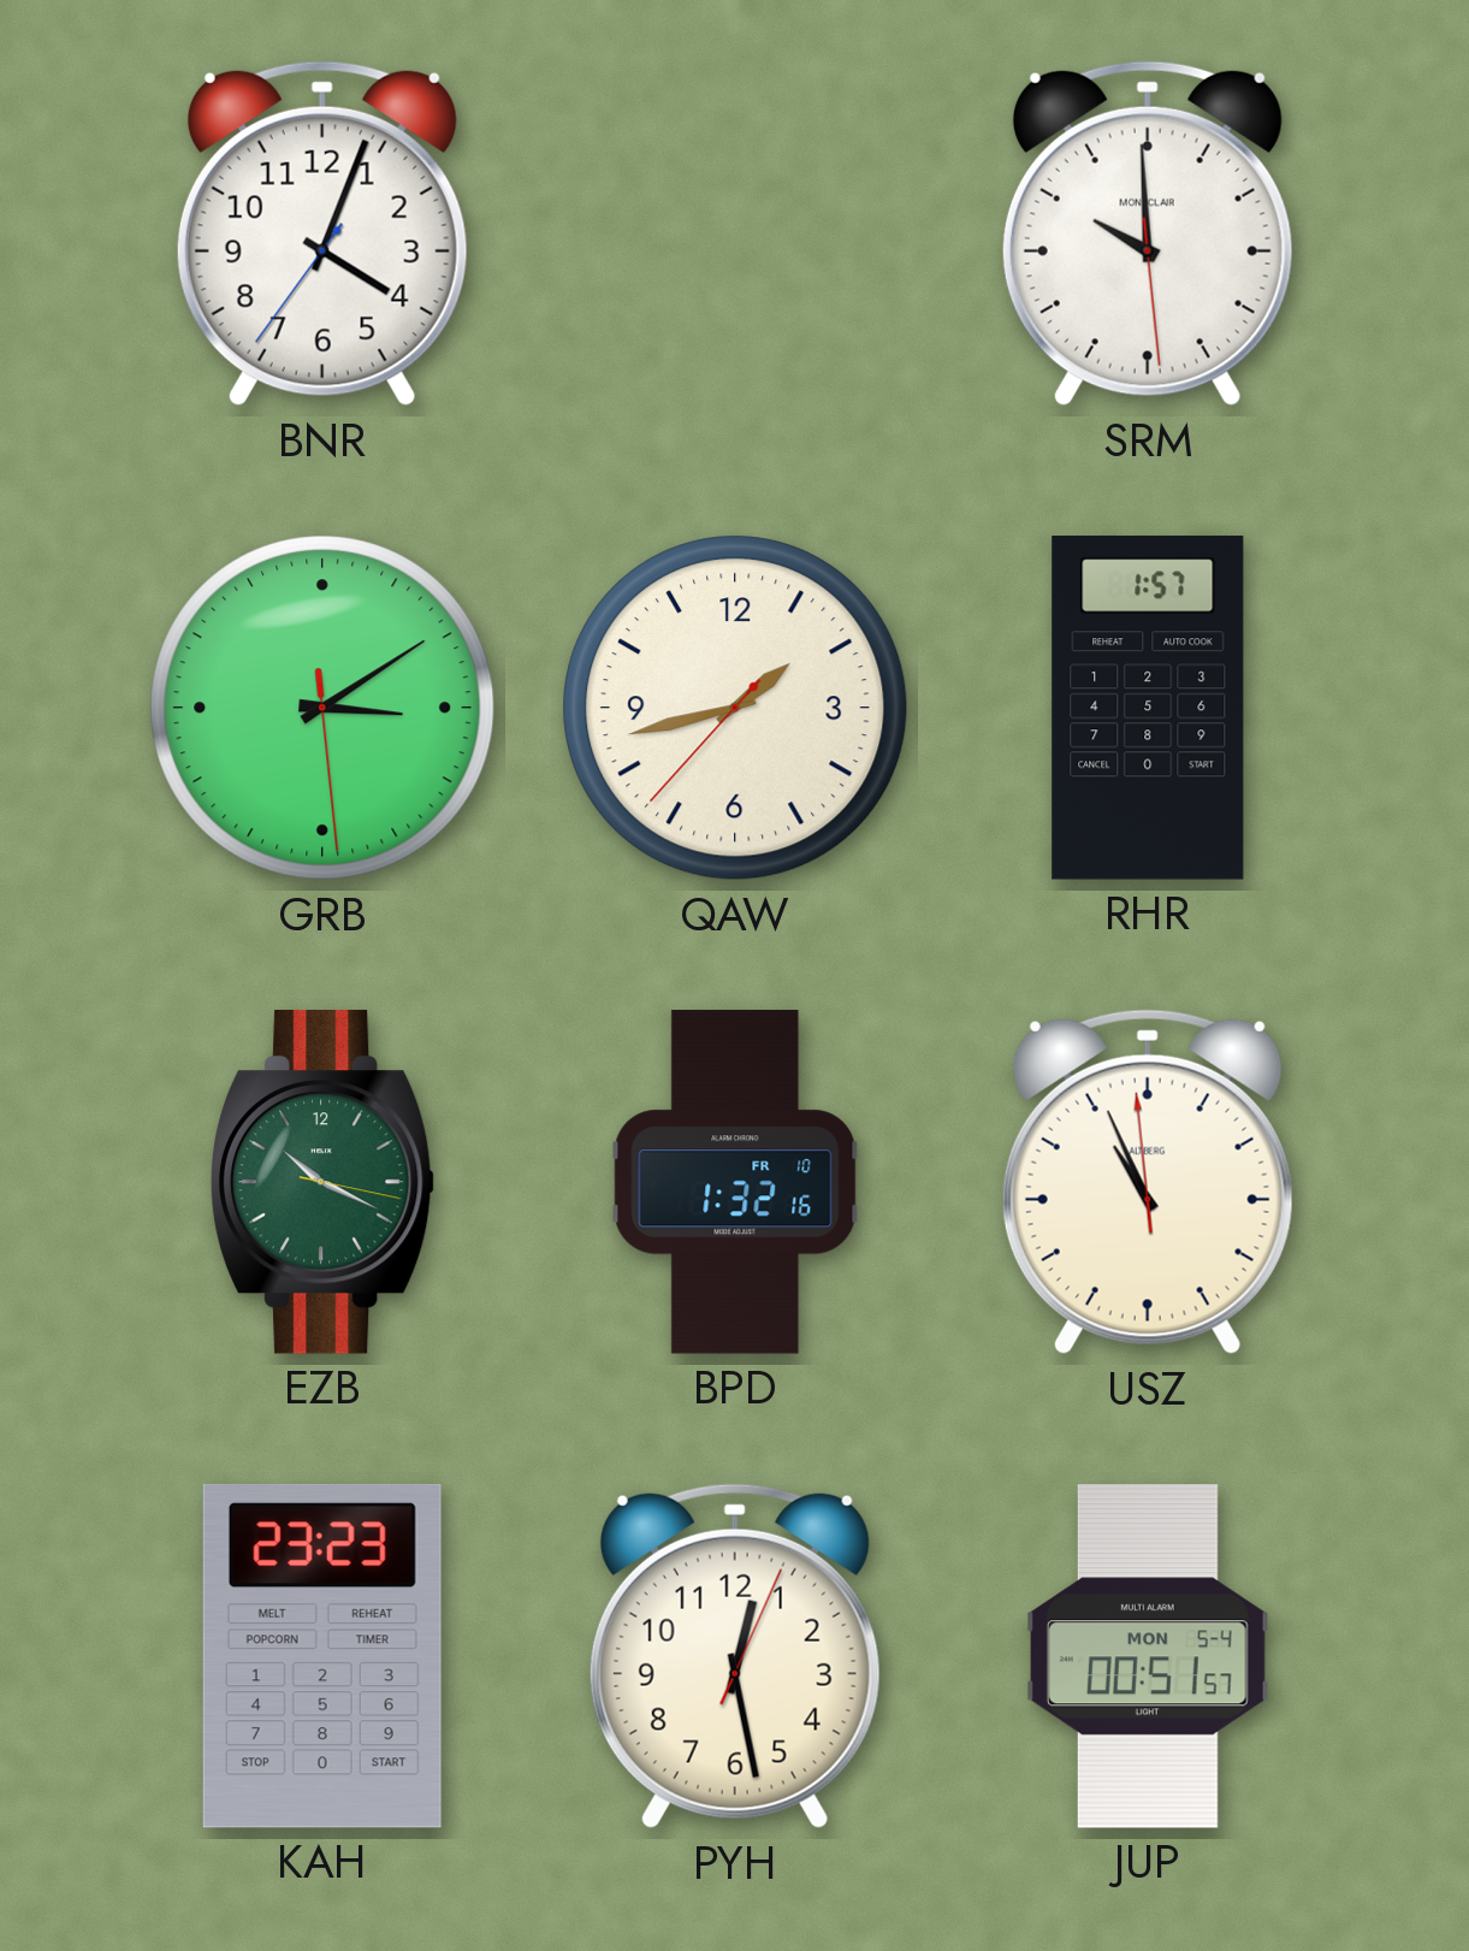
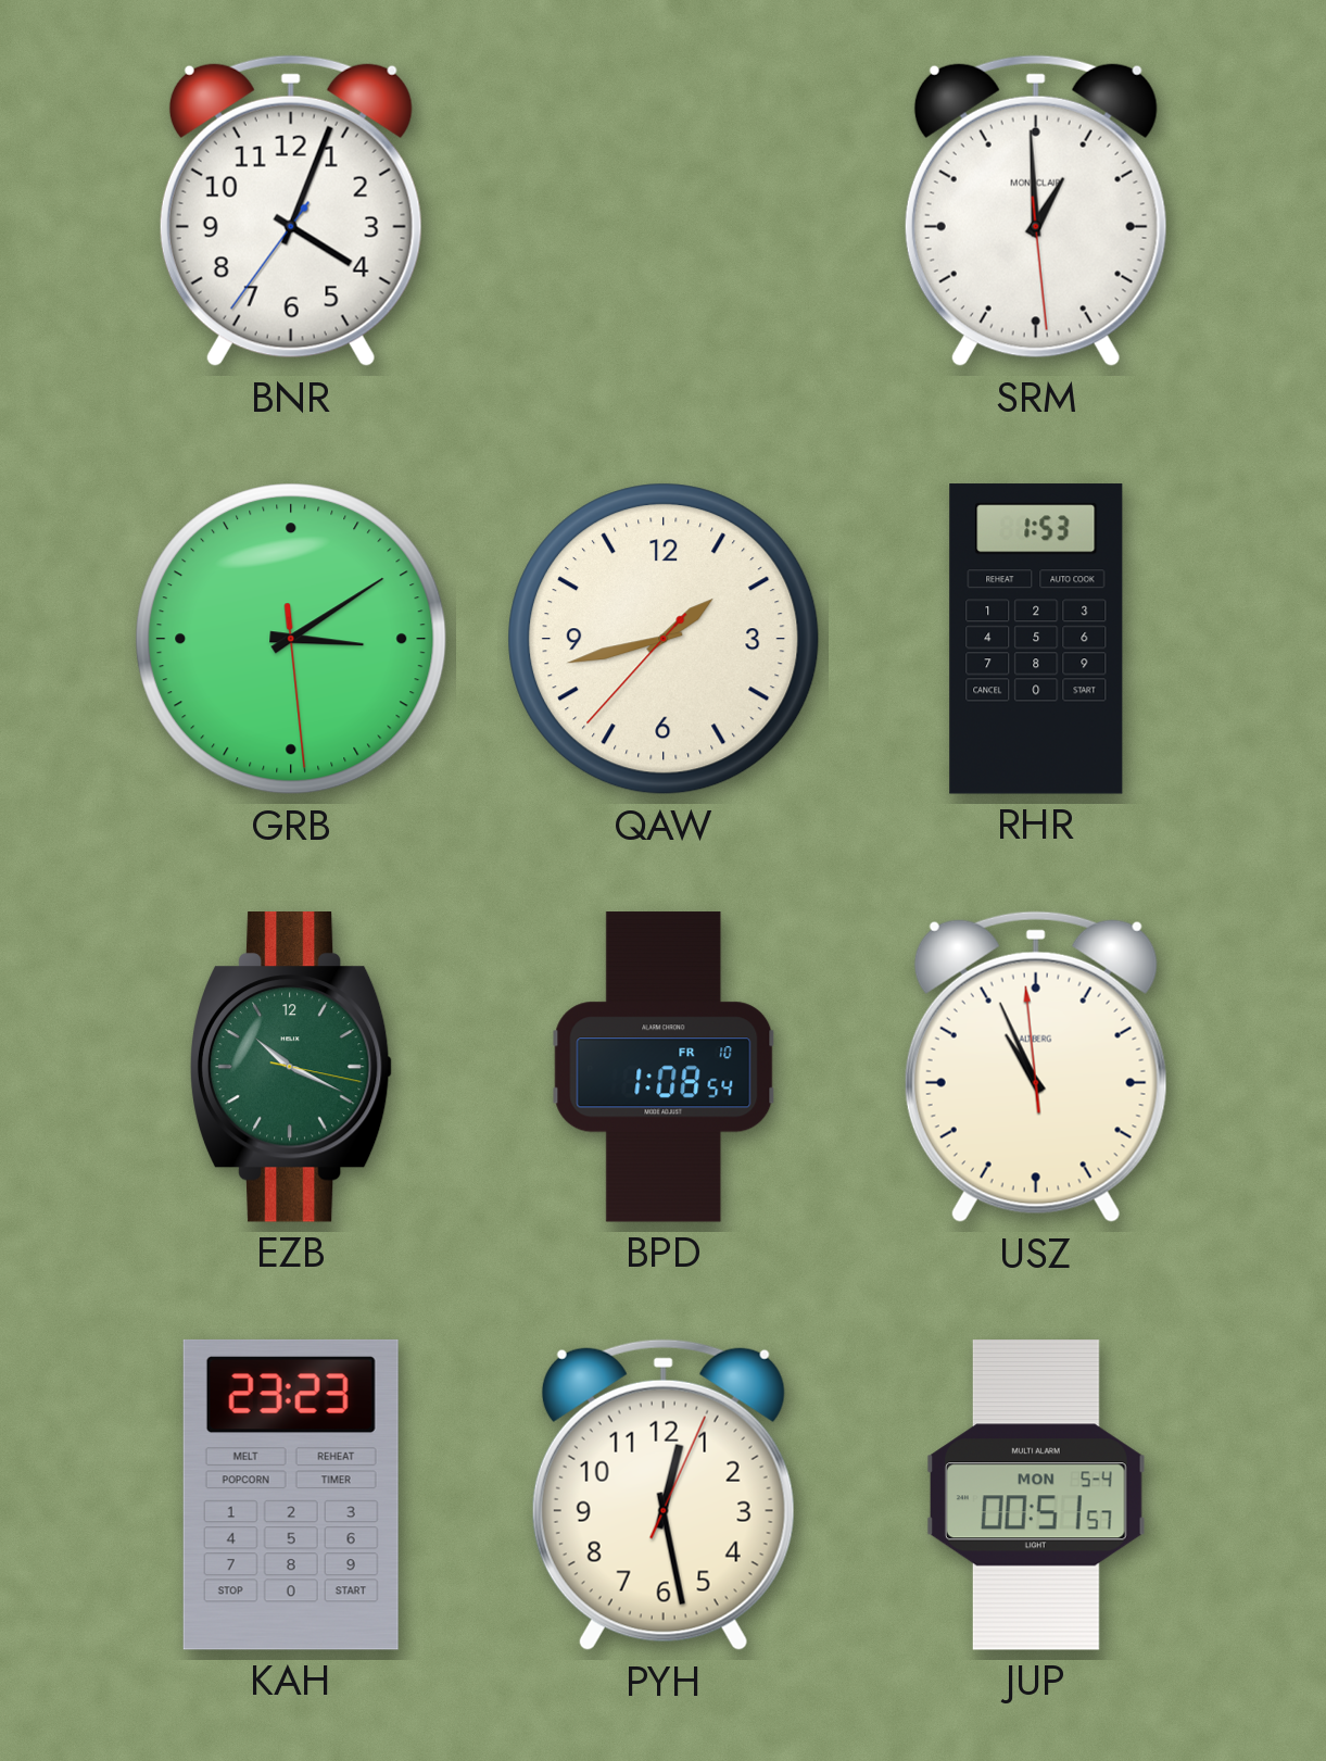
SRM: 9:59 -> 12:59
RHR: 1:57 -> 1:53
BPD: 1:32 -> 1:08
